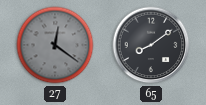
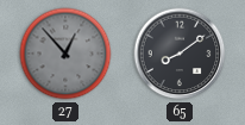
27: 12:21 -> 12:53
